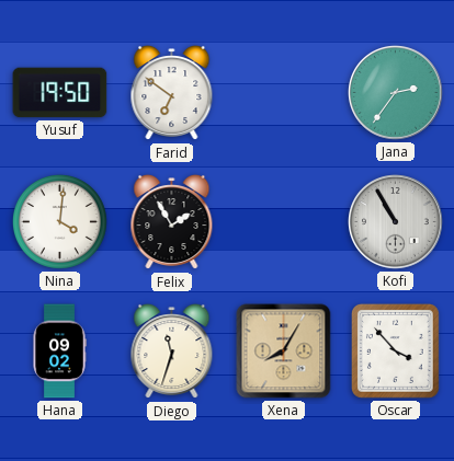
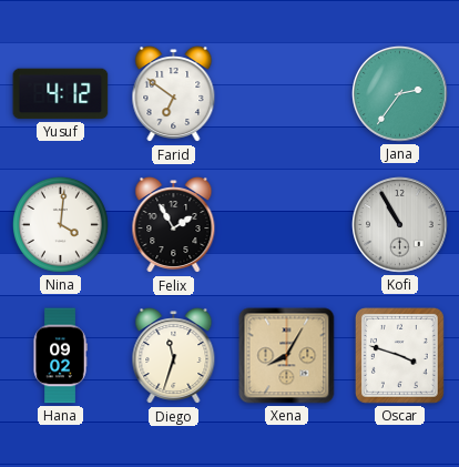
Yusuf: 19:50 -> 4:12
Oscar: 3:53 -> 3:48
